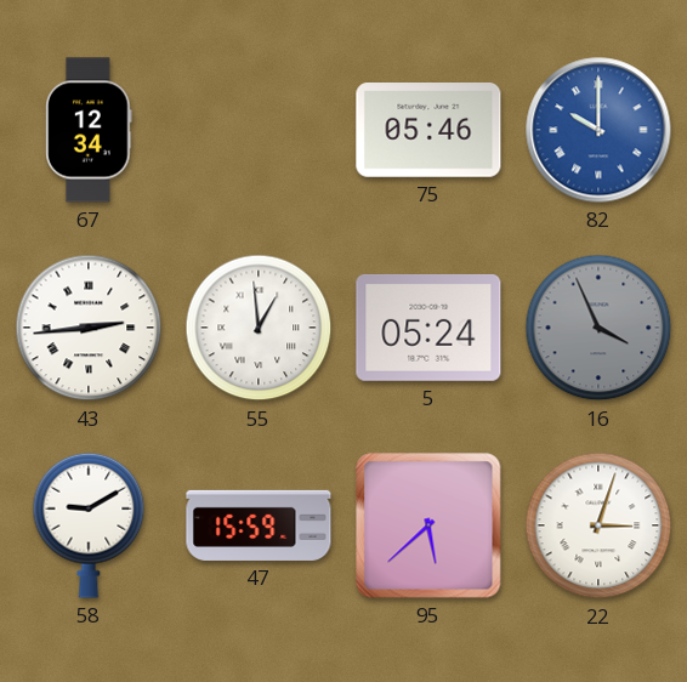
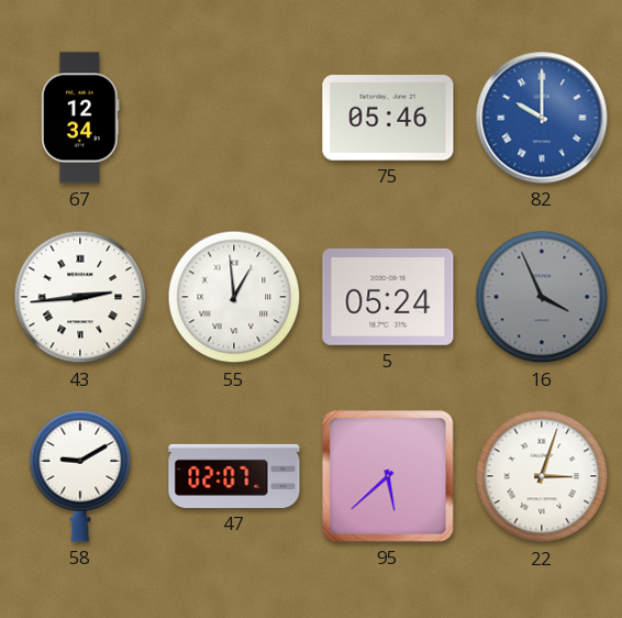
47: 15:59 -> 02:07
